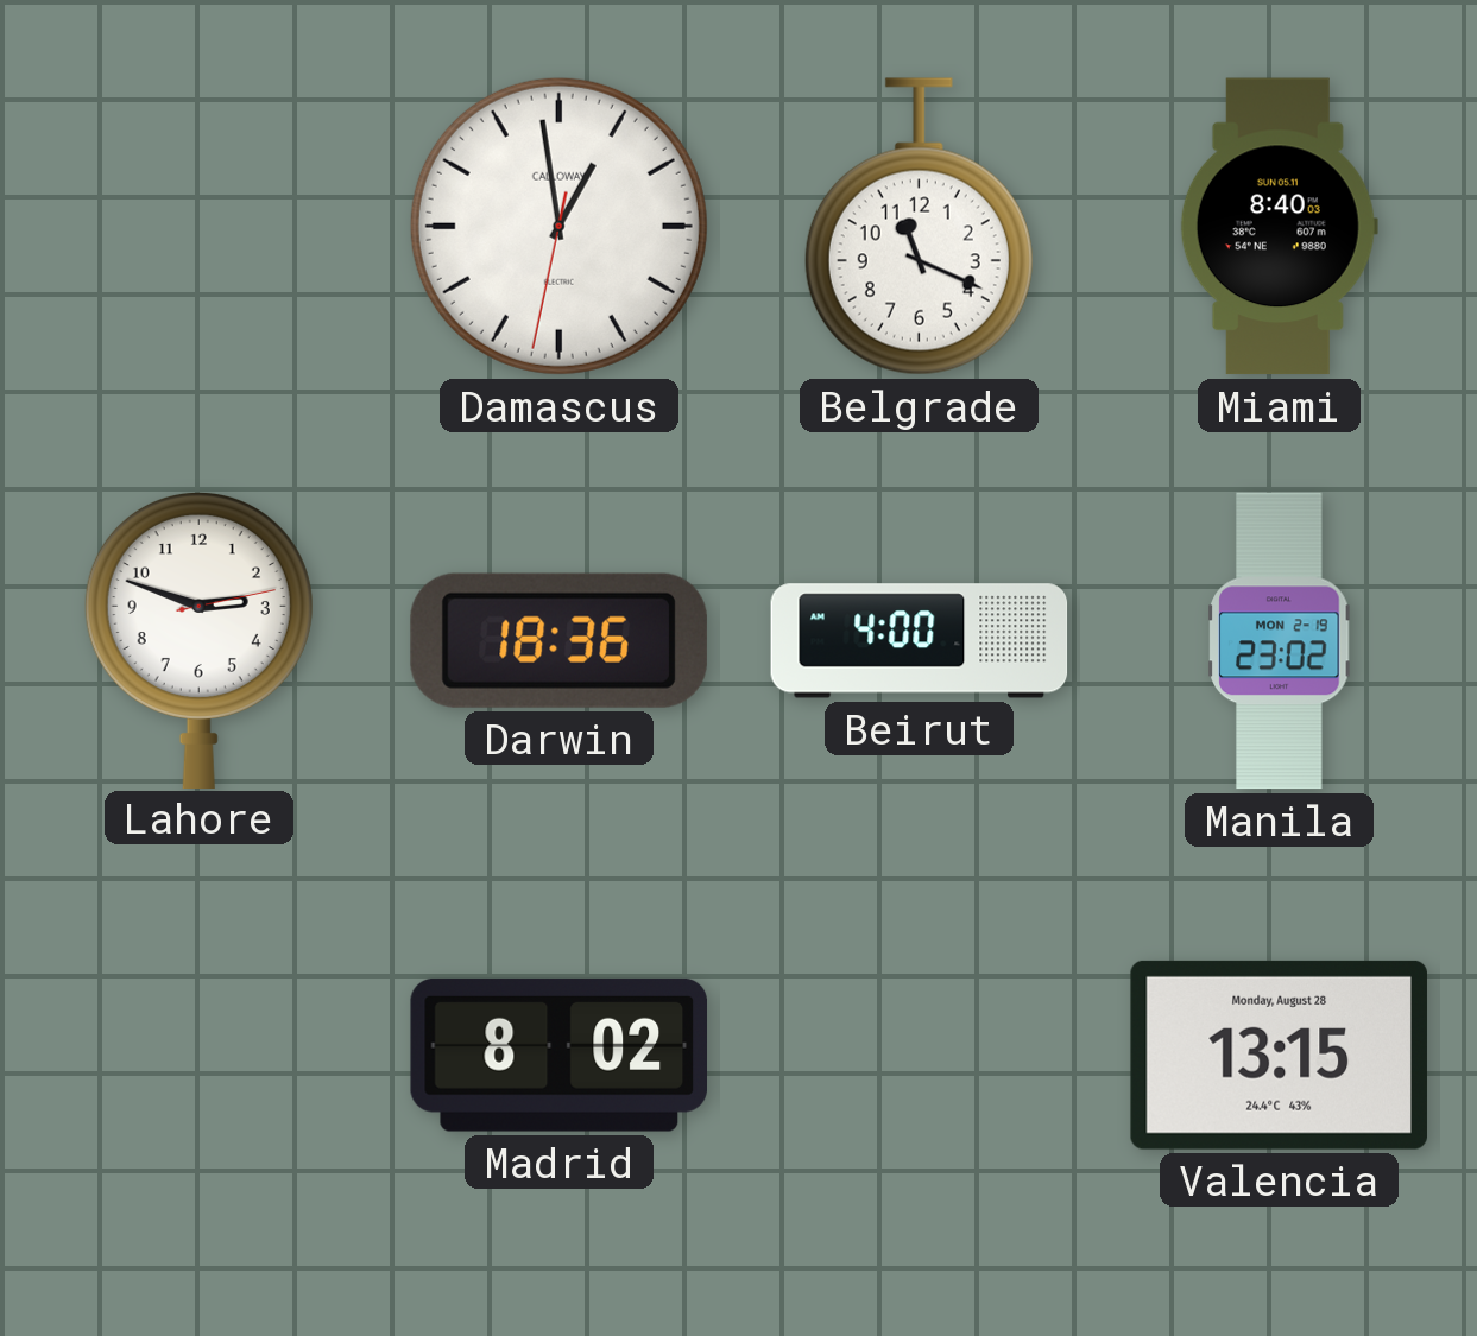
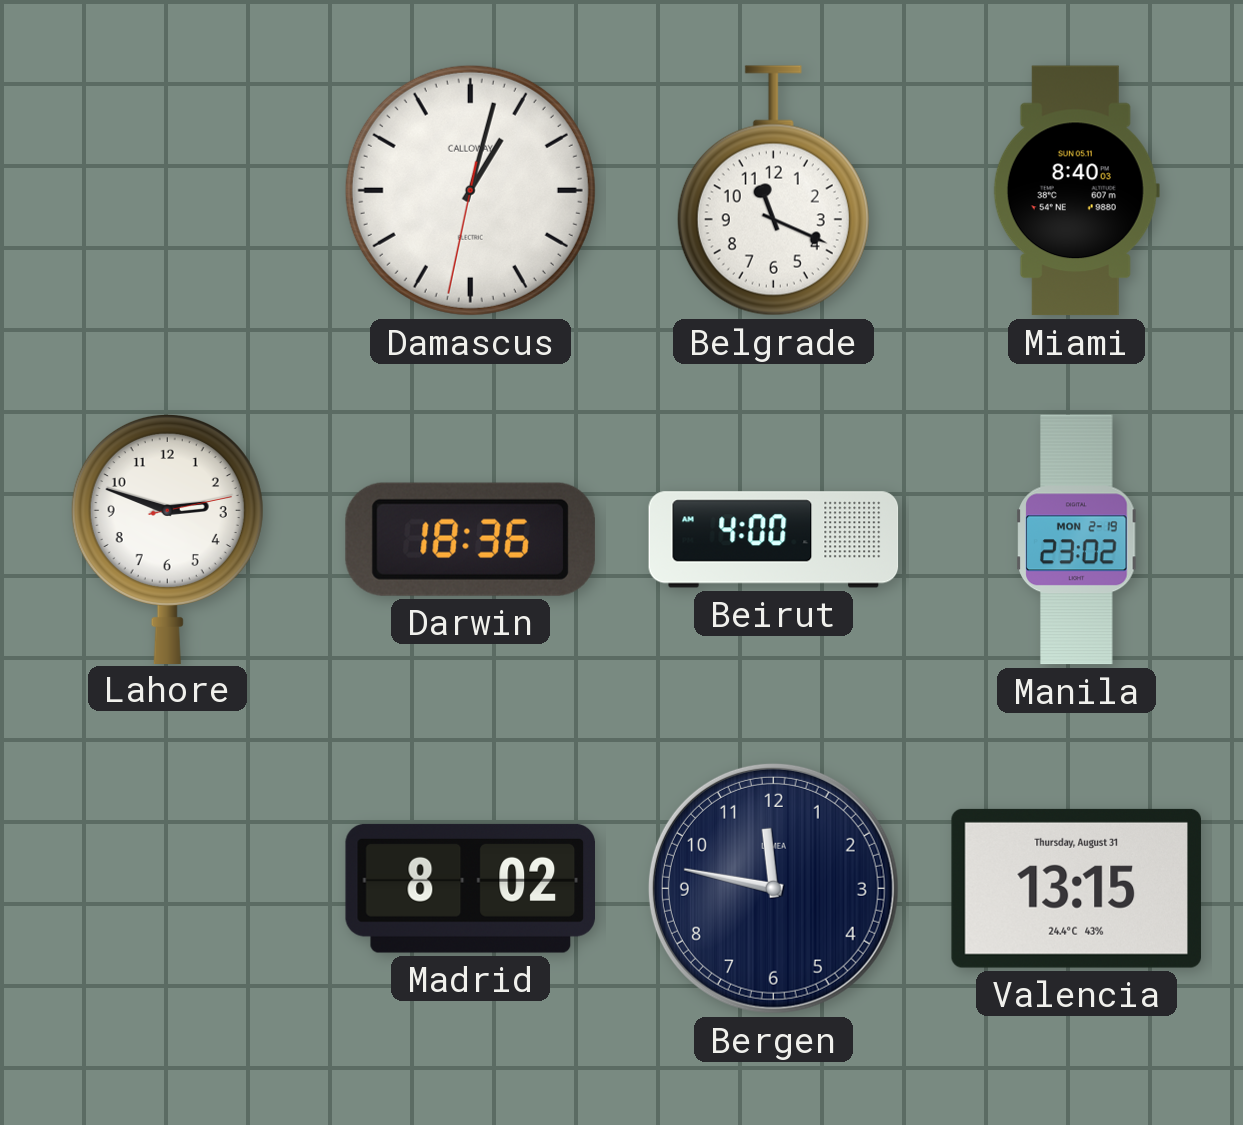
Damascus: 12:58 -> 1:02
Bergen: none -> 11:47
Valencia date: Monday, August 28 -> Thursday, August 31
